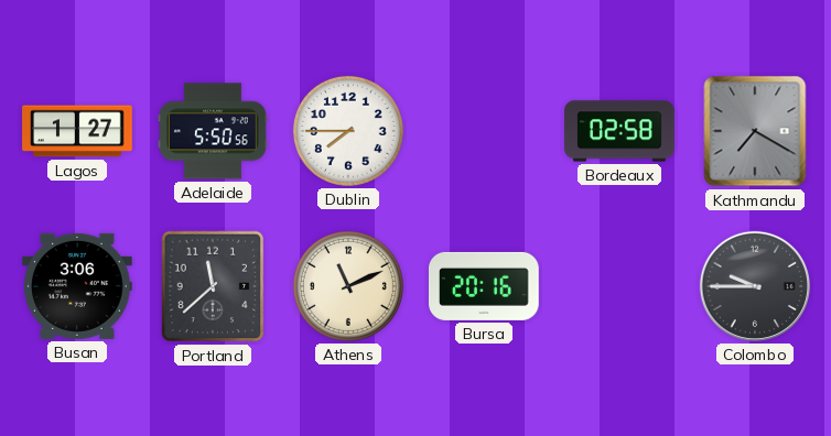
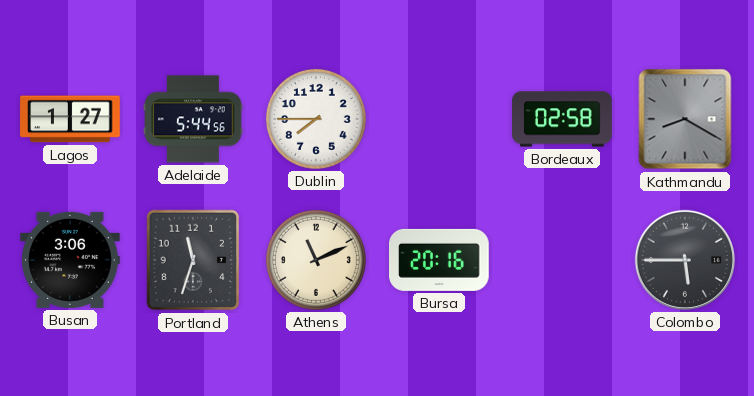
Adelaide: 5:50 -> 5:44
Kathmandu: 7:20 -> 8:20
Portland: 11:38 -> 11:33
Colombo: 9:45 -> 5:45
